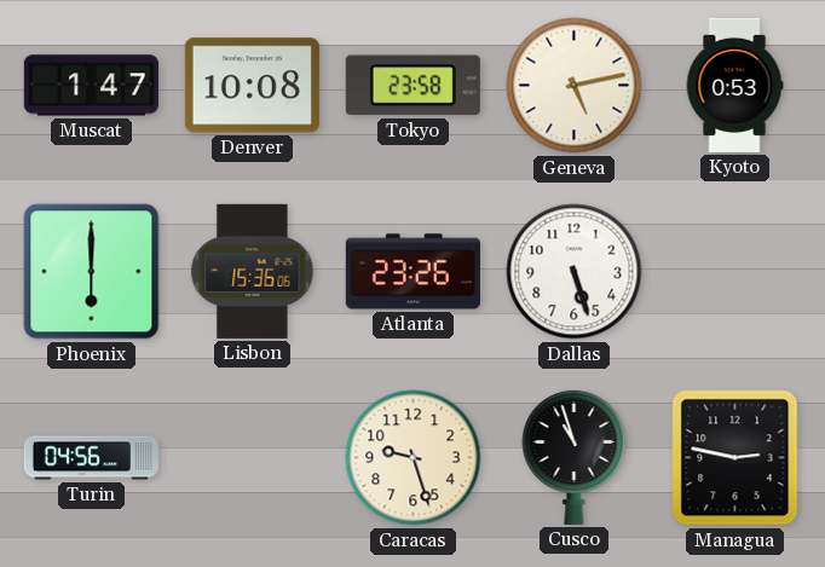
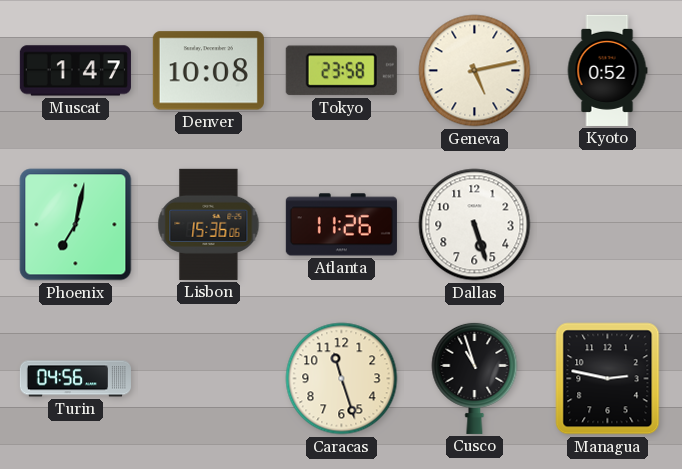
Kyoto: 0:53 -> 0:52
Phoenix: 6:00 -> 7:02
Atlanta: 23:26 -> 11:26
Caracas: 9:27 -> 11:27
